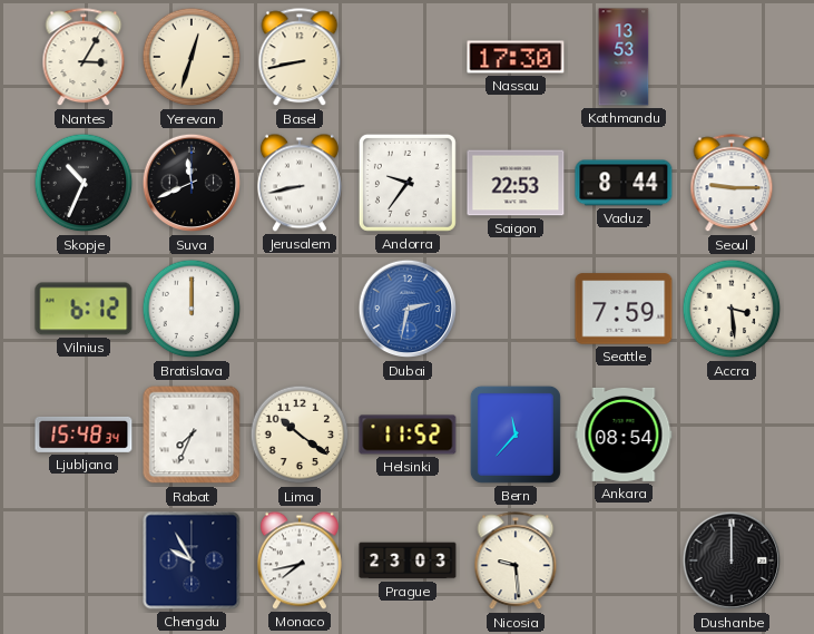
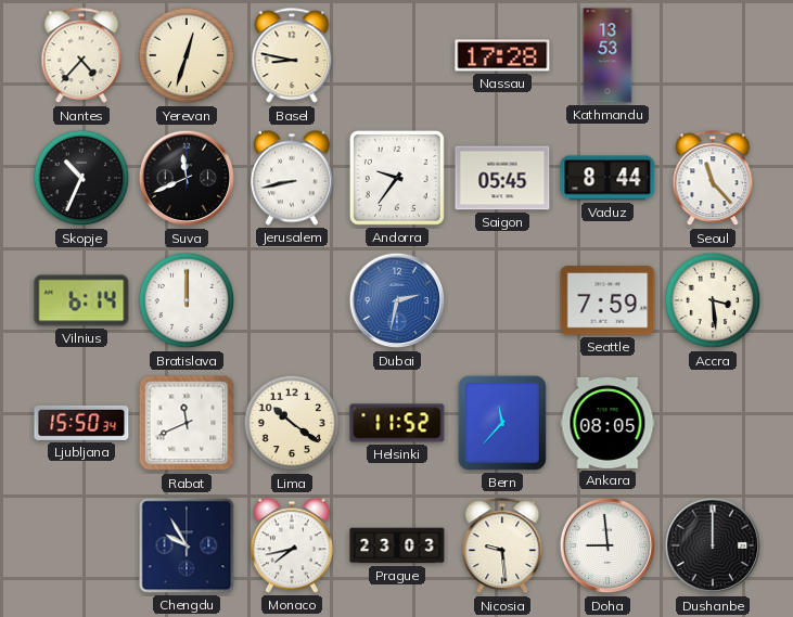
Nantes: 3:05 -> 4:37
Basel: 8:43 -> 8:47
Nassau: 17:30 -> 17:28
Saigon: 22:53 -> 05:45
Seoul: 9:15 -> 11:23
Vilnius: 6:12 -> 6:14
Ljubljana: 15:48 -> 15:50
Rabat: 7:34 -> 11:41
Ankara: 08:54 -> 08:05
Doha: none -> 8:59
